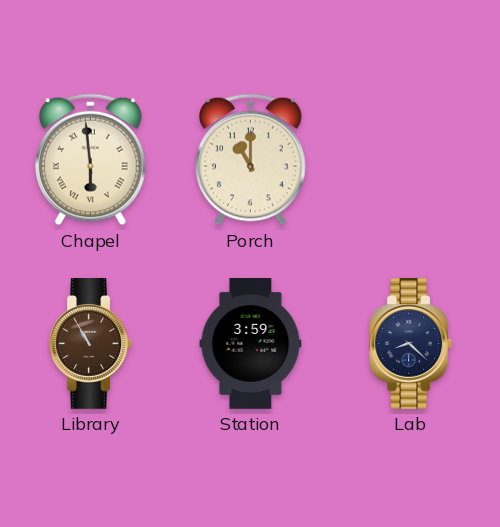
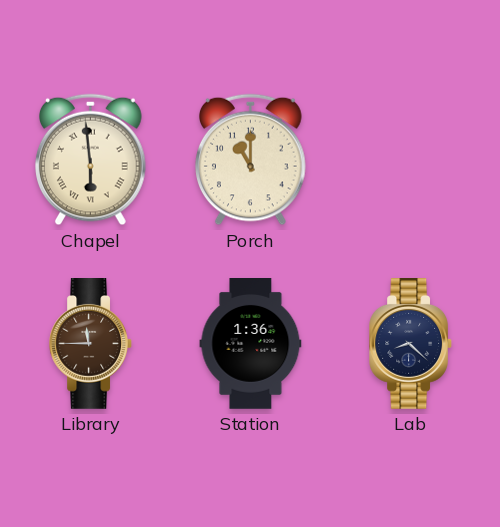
Library: 10:55 -> 11:45
Station: 3:59 -> 1:36
